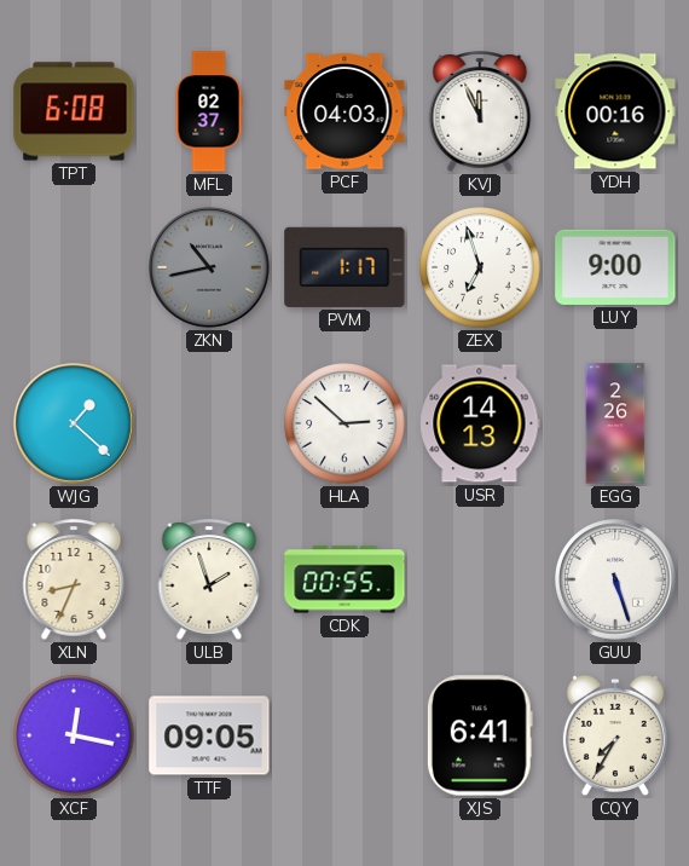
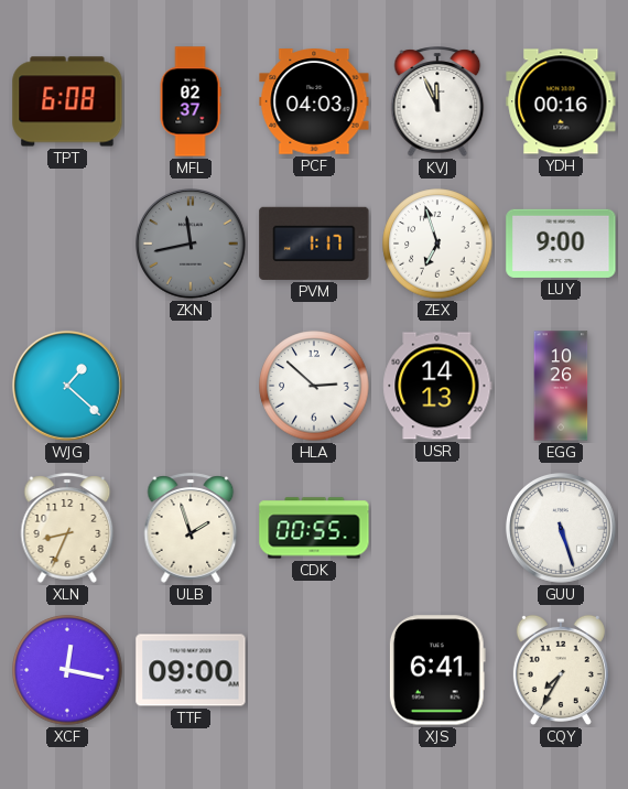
ZKN: 10:43 -> 11:43
EGG: 2:26 -> 10:26
TTF: 09:05 -> 09:00
